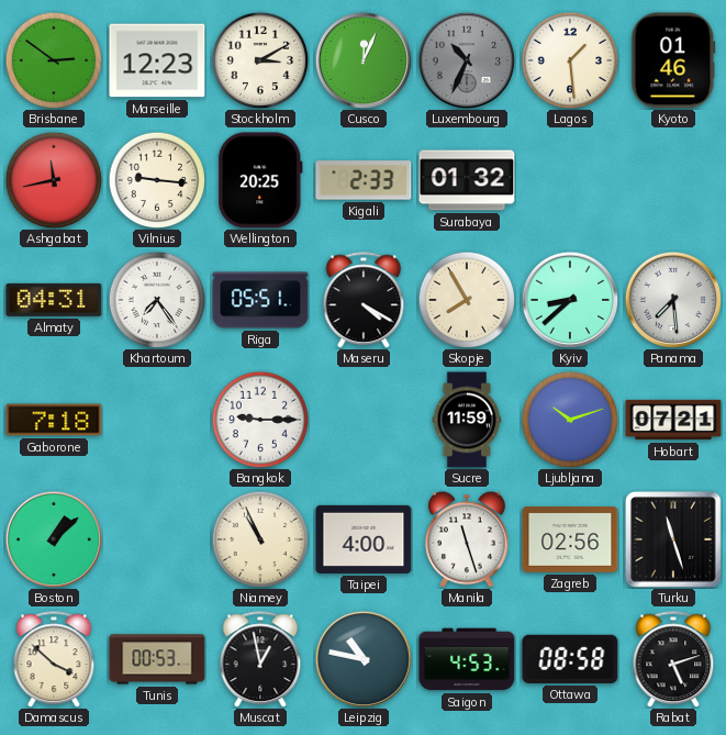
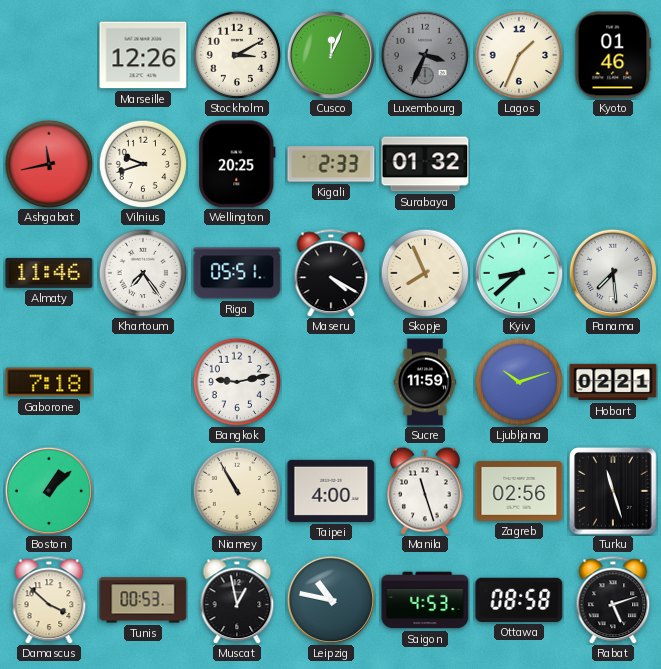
Brisbane: 2:51 -> none
Marseille: 12:23 -> 12:26
Luxembourg: 10:34 -> 3:34
Lagos: 1:29 -> 1:34
Vilnius: 9:16 -> 9:42
Almaty: 04:31 -> 11:46
Skopje: 7:55 -> 7:56
Bangkok: 9:15 -> 9:13
Hobart: 07:21 -> 02:21
Niamey: 10:56 -> 10:55
